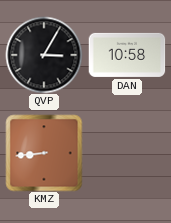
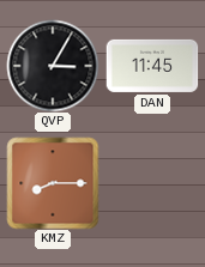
DAN: 10:58 -> 11:45
KMZ: 8:44 -> 8:15
